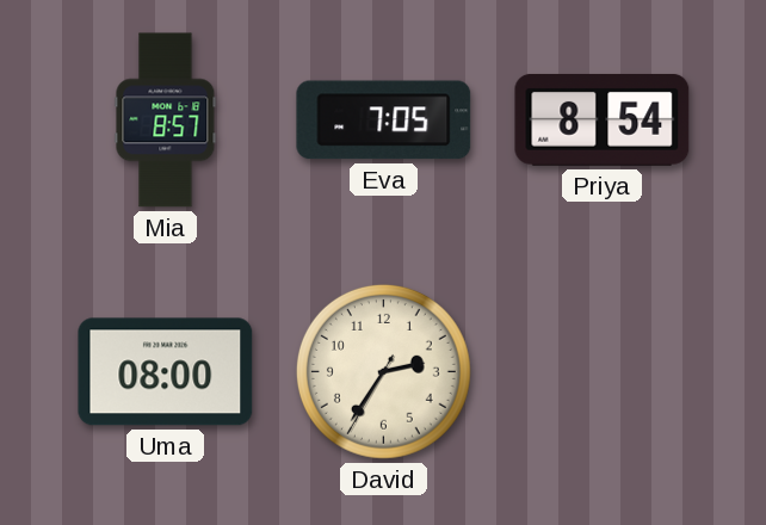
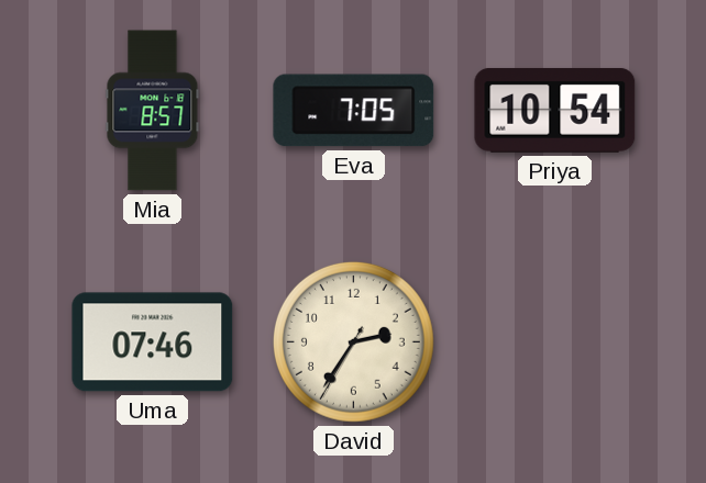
Priya: 8:54 -> 10:54
Uma: 08:00 -> 07:46
